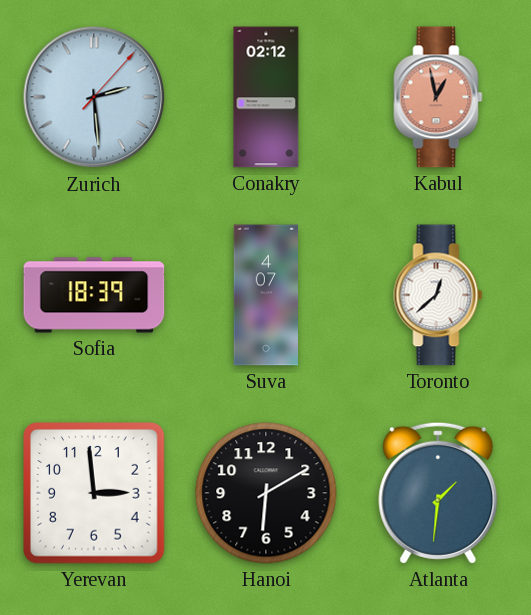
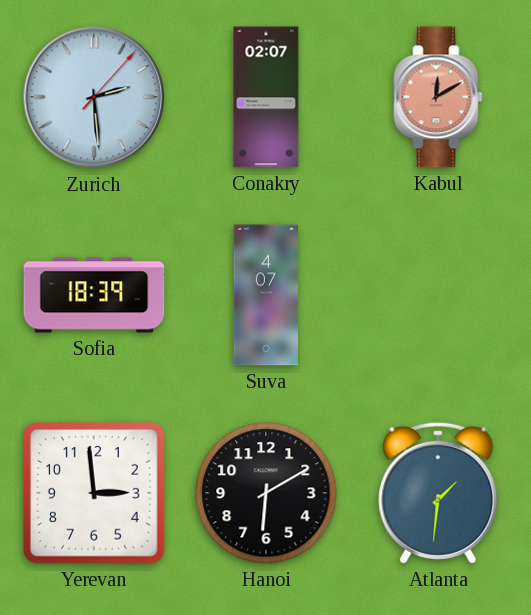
Conakry: 02:12 -> 02:07
Kabul: 12:58 -> 12:10
Toronto: 12:38 -> none
